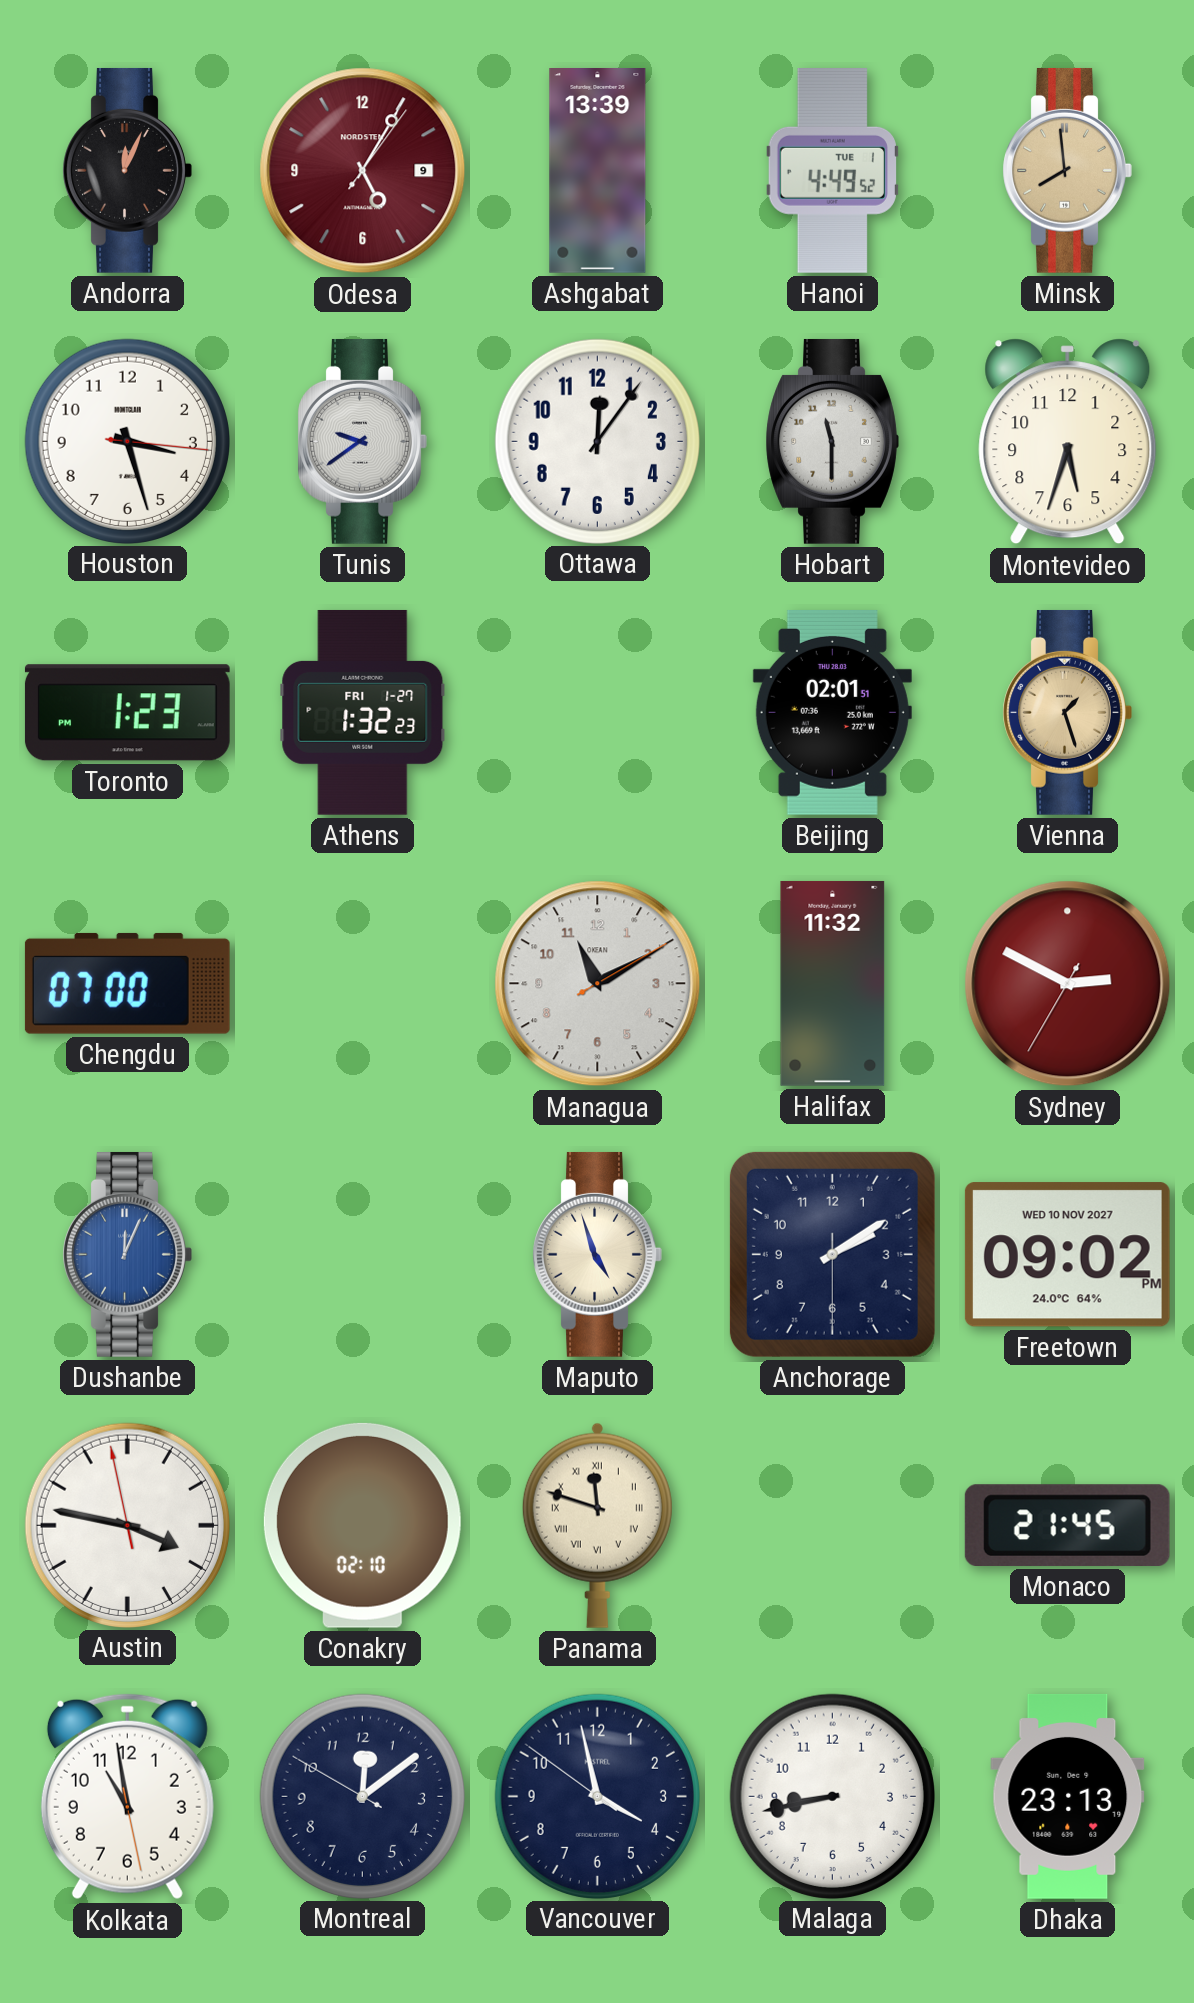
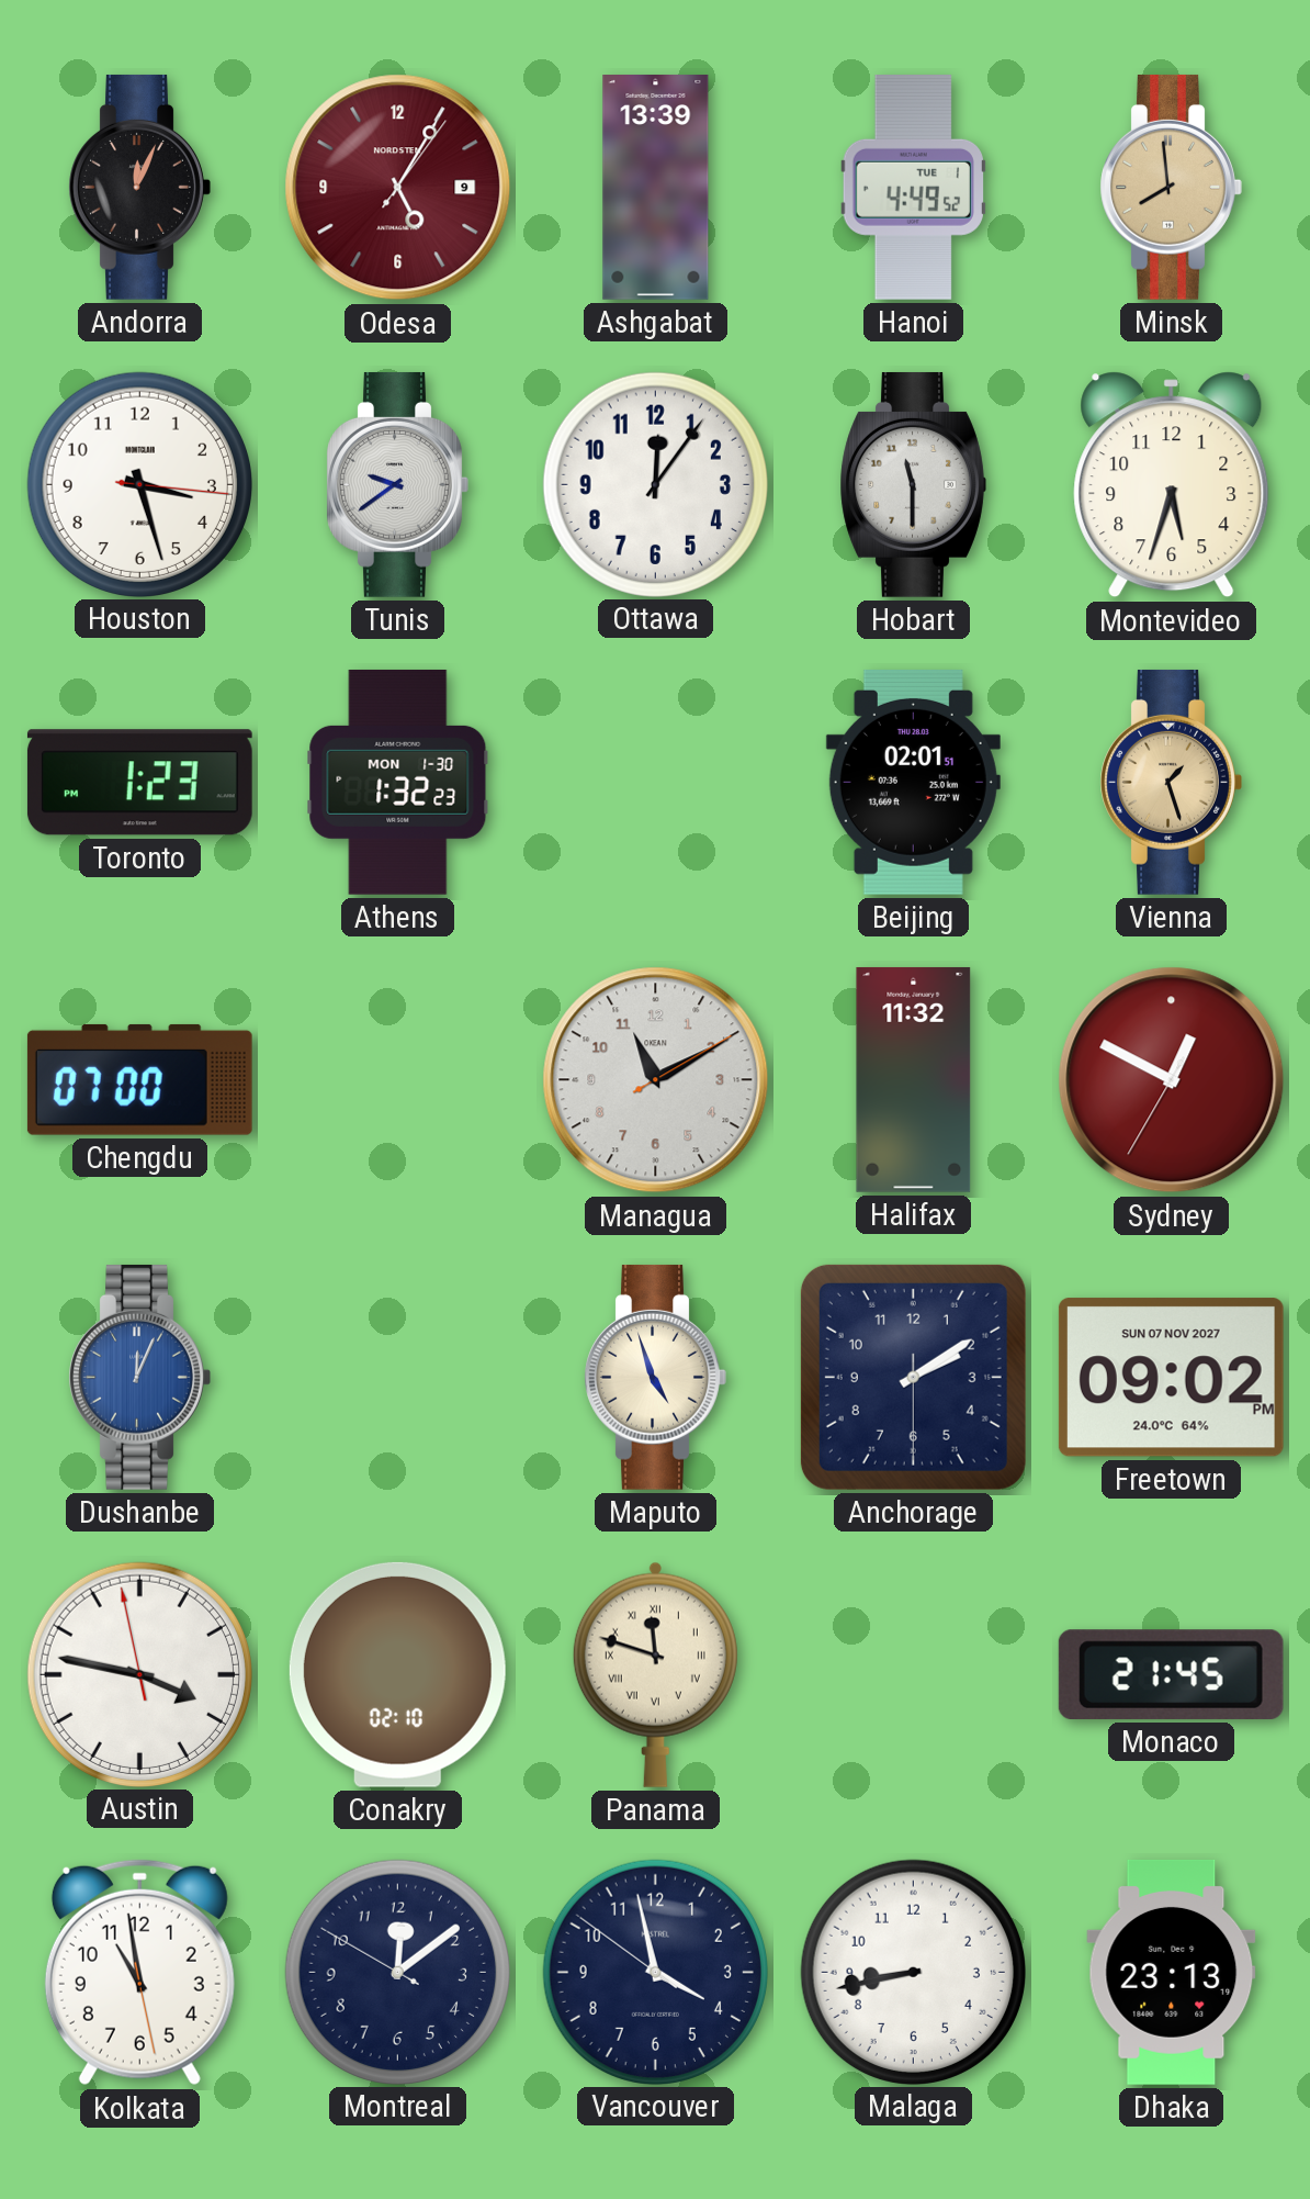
Athens date: FRI 1-27 -> MON 1-30
Sydney: 2:49 -> 12:49
Freetown date: WED 10 NOV 2027 -> SUN 07 NOV 2027
